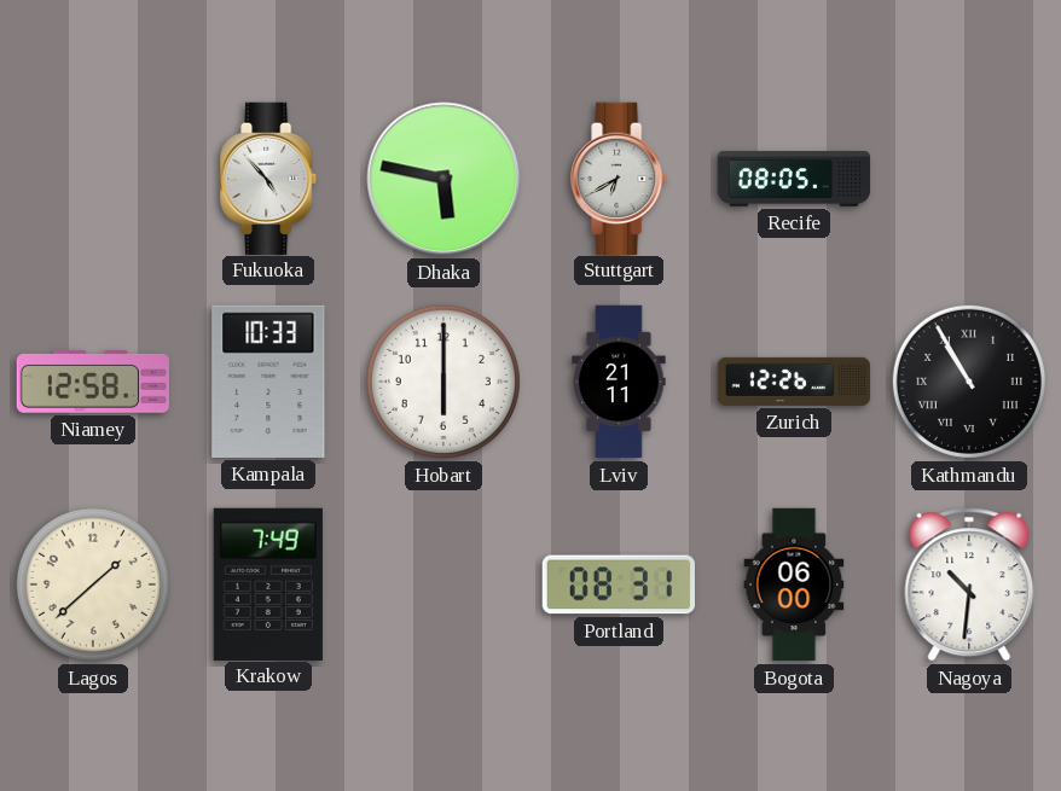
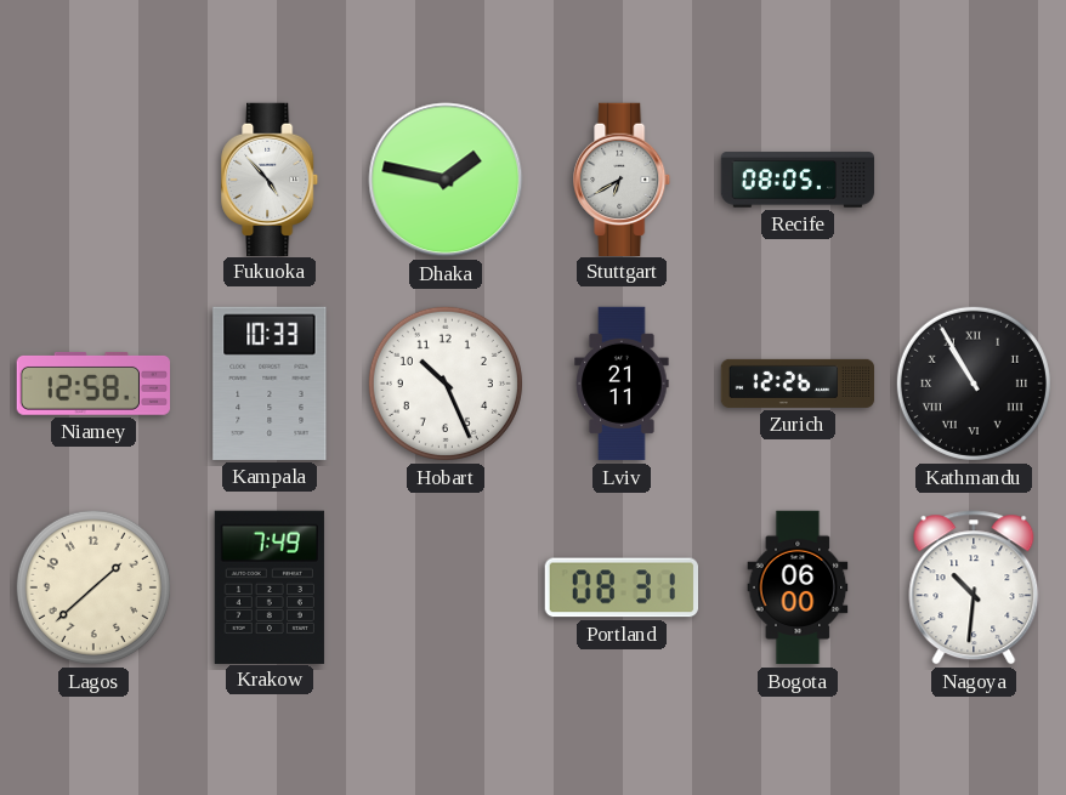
Dhaka: 5:47 -> 1:47
Hobart: 6:00 -> 10:26
